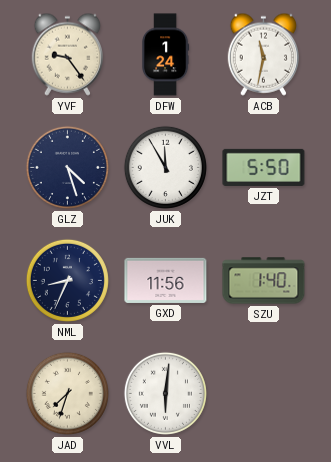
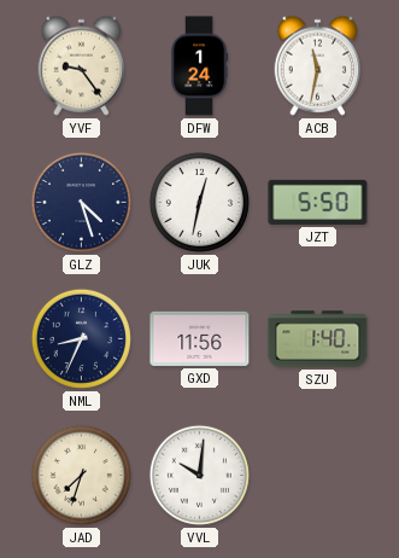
JUK: 11:55 -> 12:32
VVL: 6:01 -> 10:01
